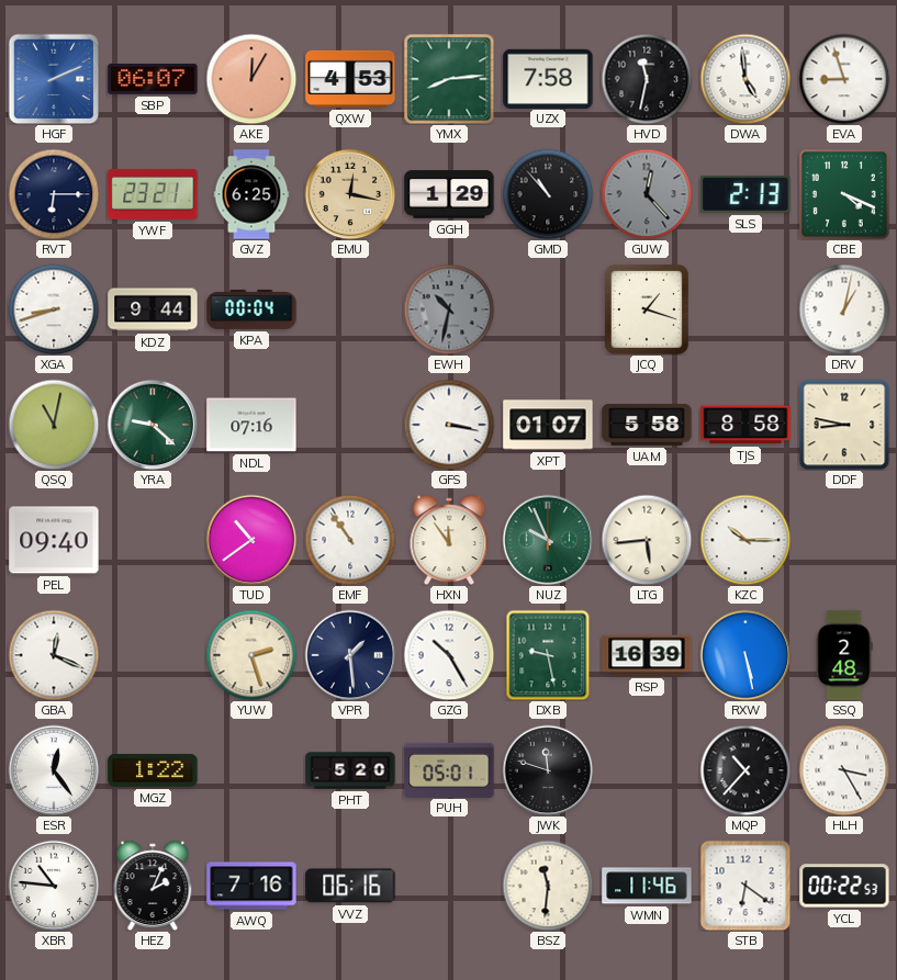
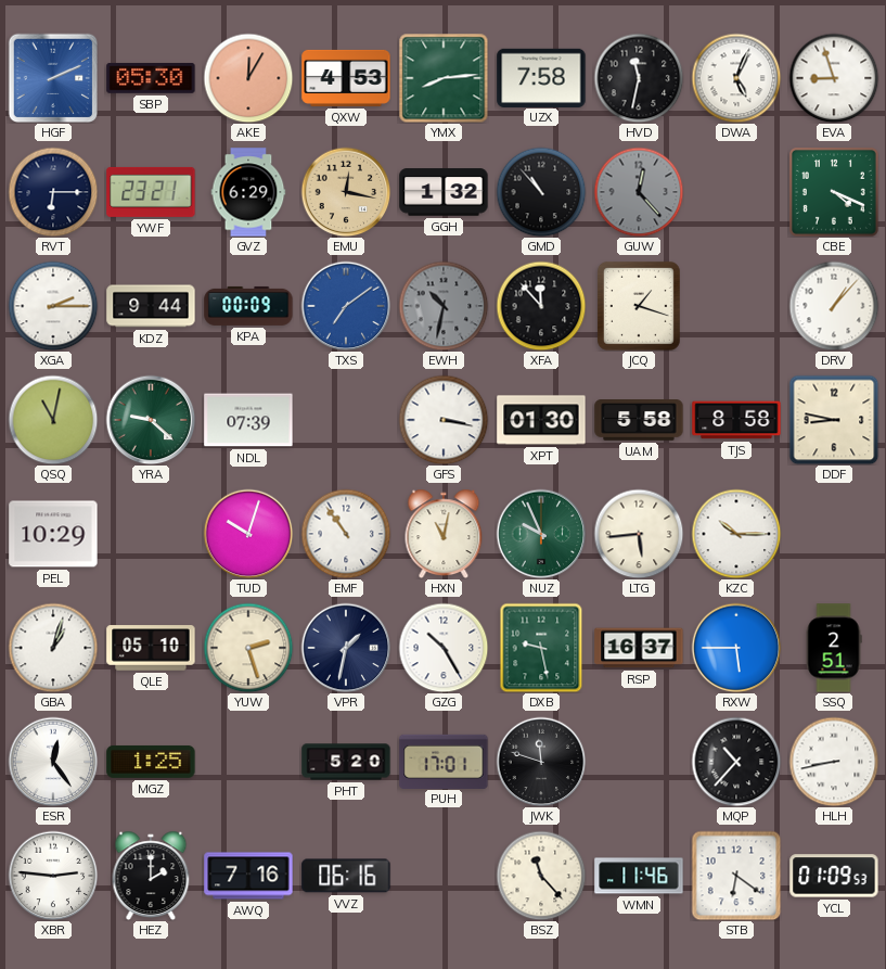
SBP: 06:07 -> 05:30
DWA: 4:59 -> 5:04
GVZ: 6:25 -> 6:29
GGH: 1:29 -> 1:32
SLS: 2:13 -> none
XGA: 8:42 -> 2:15
KPA: 00:04 -> 00:09
TXS: none -> 7:09
XFA: none -> 11:53
DRV: 1:02 -> 1:07
NDL: 07:16 -> 07:39
XPT: 01:07 -> 01:30
PEL: 09:40 -> 10:29
TUD: 10:39 -> 10:03
HXN: 11:54 -> 11:02
GBA: 12:19 -> 1:03
QLE: none -> 05:10
VPR: 1:29 -> 1:32
RSP: 16:39 -> 16:37
RXW: 5:28 -> 5:45
SSQ: 2:48 -> 2:51
MGZ: 1:22 -> 1:25
PUH: 05:01 -> 17:01
HLH: 3:25 -> 8:43
XBR: 10:46 -> 2:46
HEZ: 2:04 -> 2:00
BSZ: 11:31 -> 11:23
YCL: 00:22 -> 01:09
